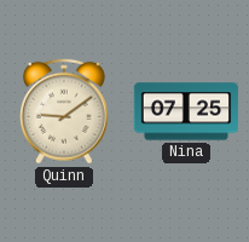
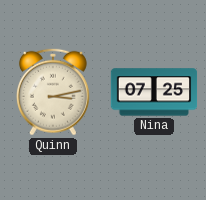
Quinn: 9:09 -> 3:13
